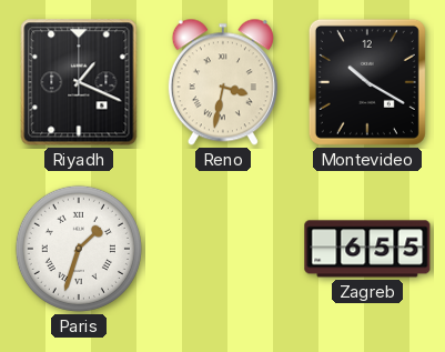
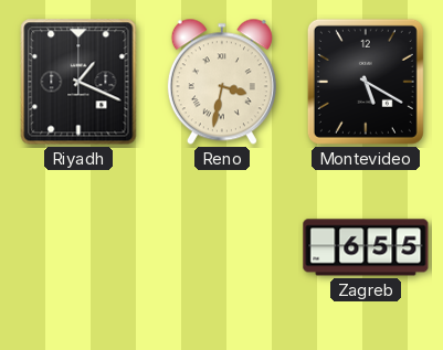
Montevideo: 10:20 -> 5:20
Paris: 1:33 -> none
